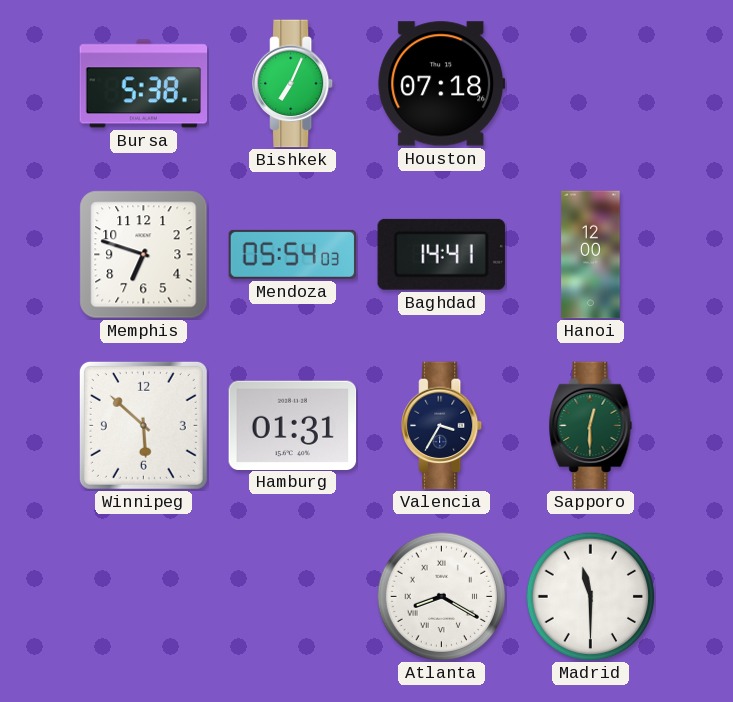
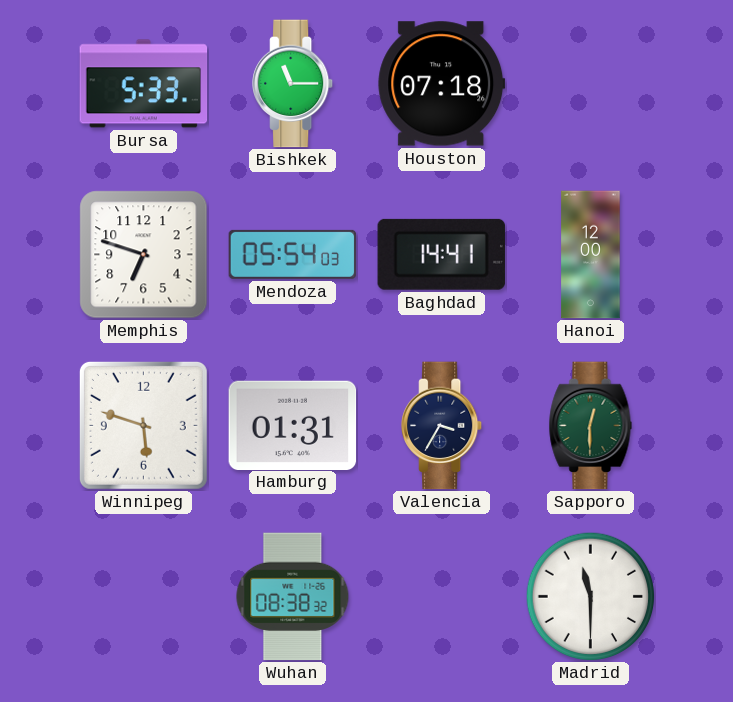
Bursa: 5:38 -> 5:33
Bishkek: 7:04 -> 11:15
Winnipeg: 5:52 -> 5:48
Wuhan: none -> 08:38
Atlanta: 8:20 -> none
